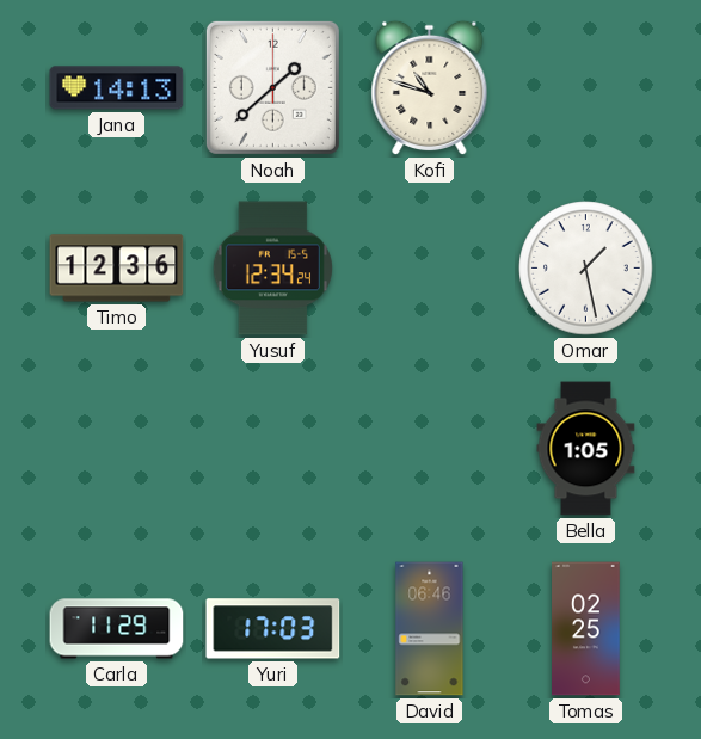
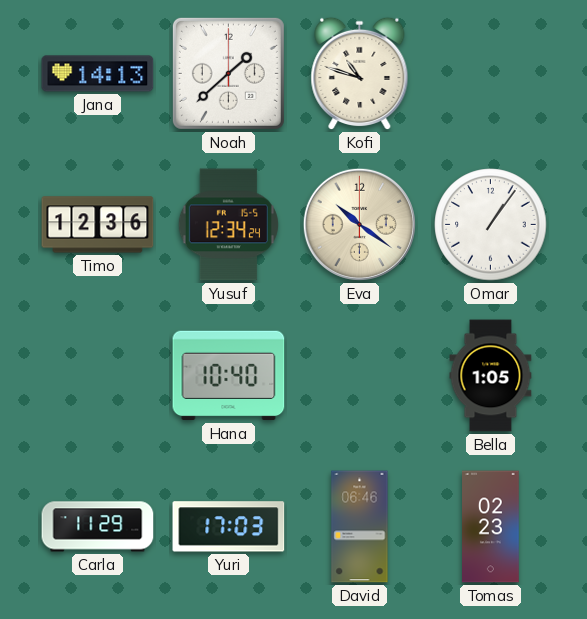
Eva: none -> 10:21
Omar: 1:28 -> 1:06
Hana: none -> 10:40
Tomas: 02:25 -> 02:23
